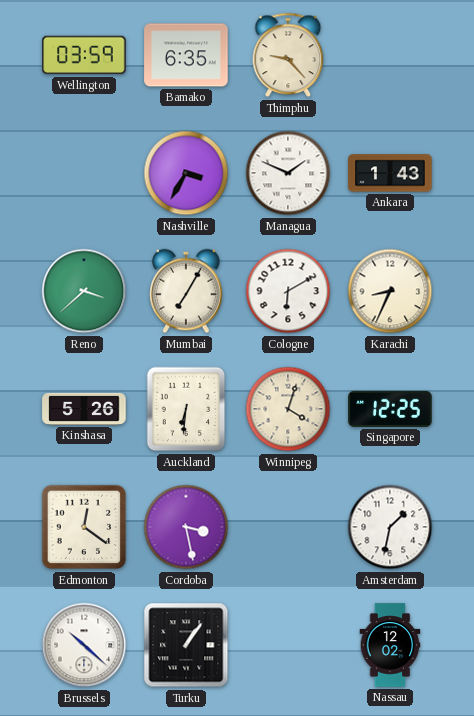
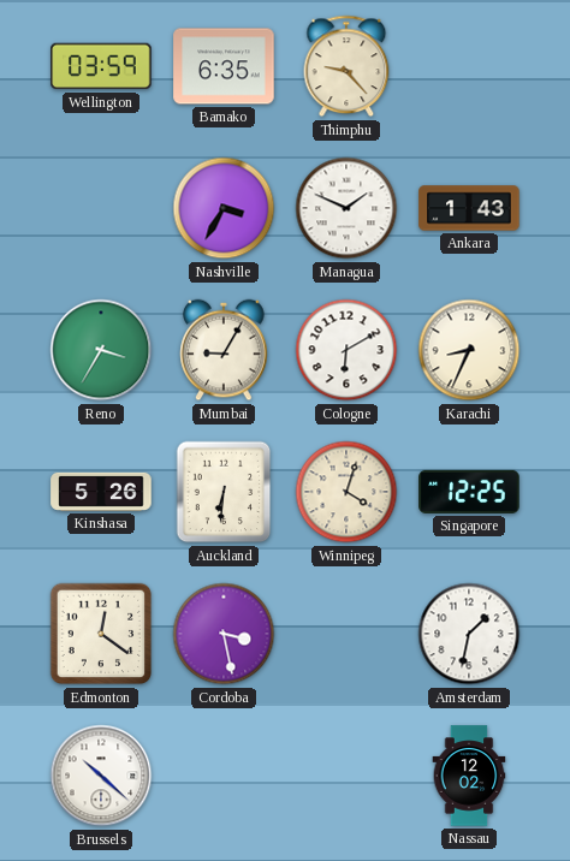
Reno: 3:38 -> 3:35
Mumbai: 7:05 -> 9:05
Turku: 1:06 -> none
